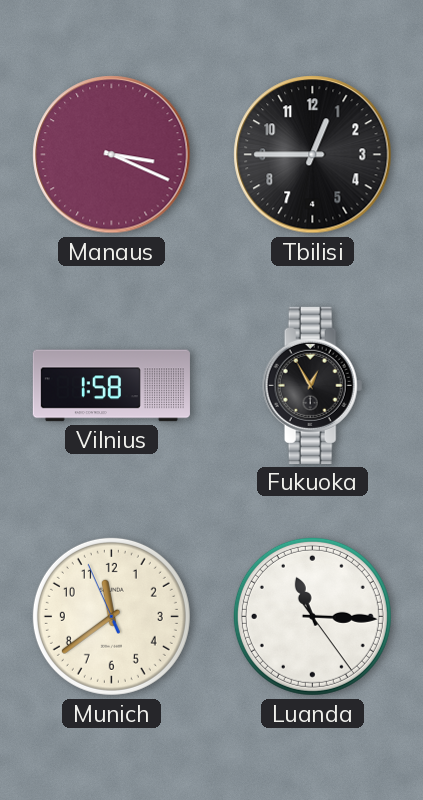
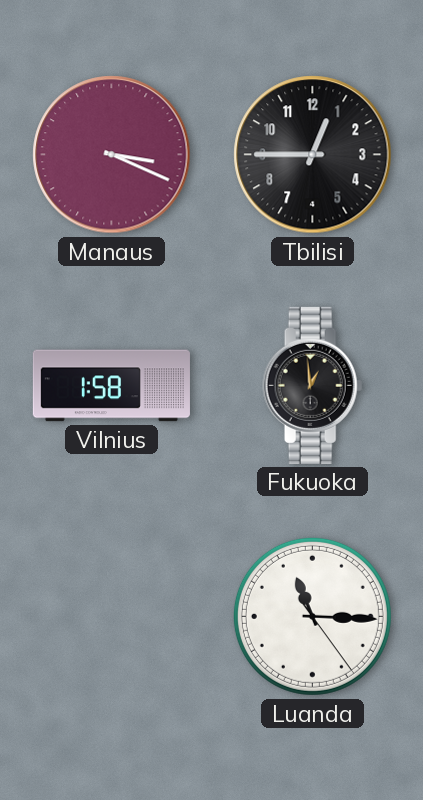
Fukuoka: 12:55 -> 12:59
Munich: 11:38 -> none
